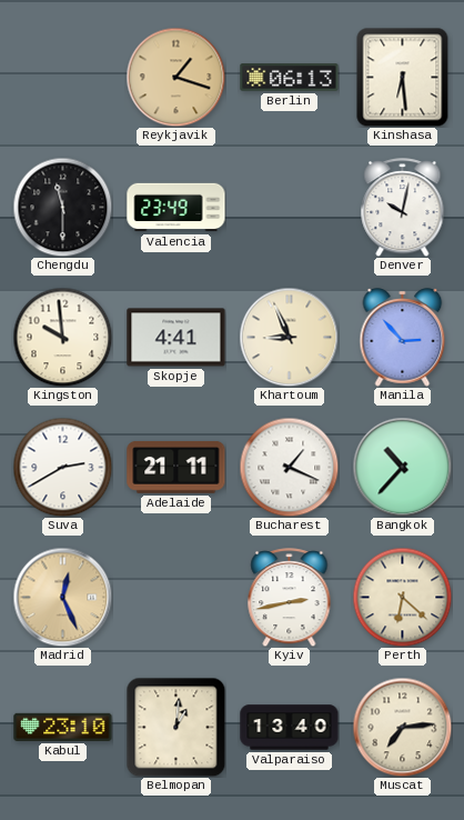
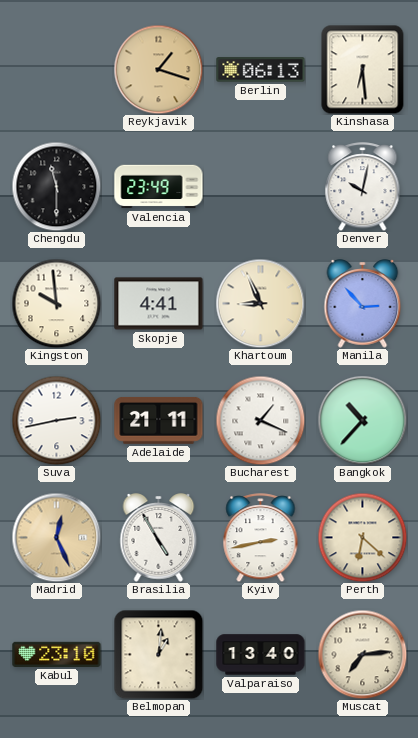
Suva: 2:40 -> 2:43
Brasilia: none -> 4:55
